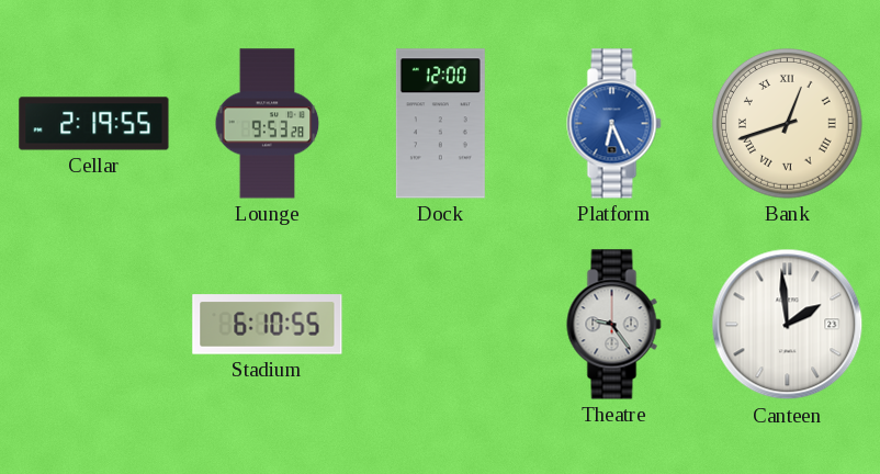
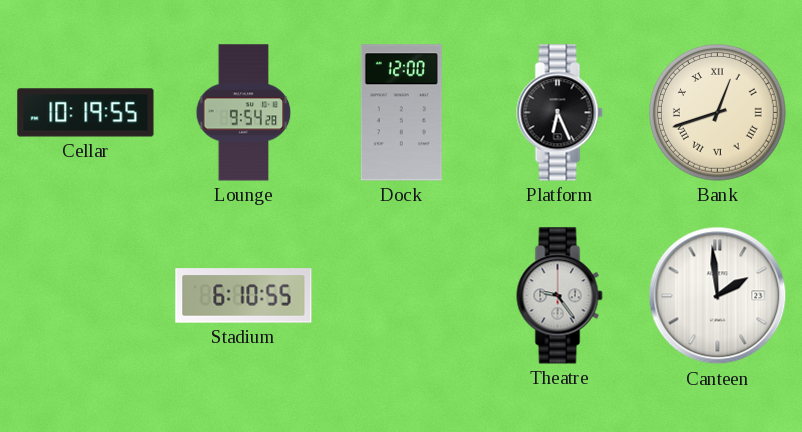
Cellar: 2:19 -> 10:19
Lounge: 9:53 -> 9:54
Platform dial: blue -> black
